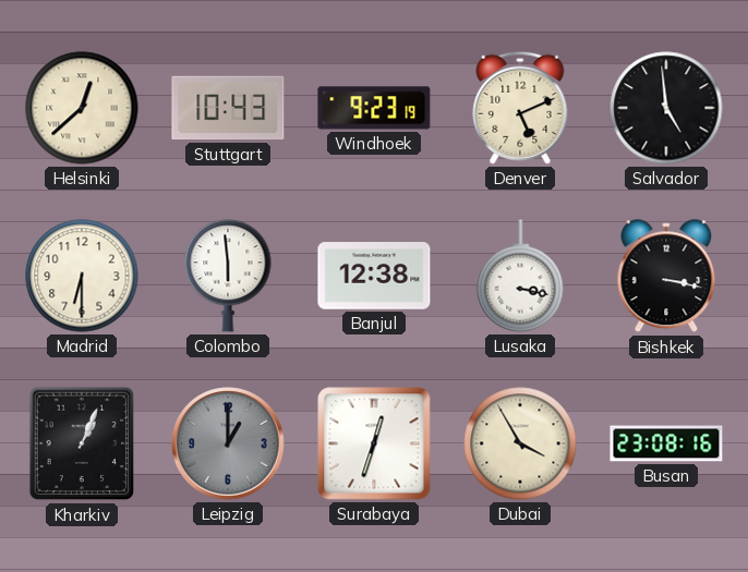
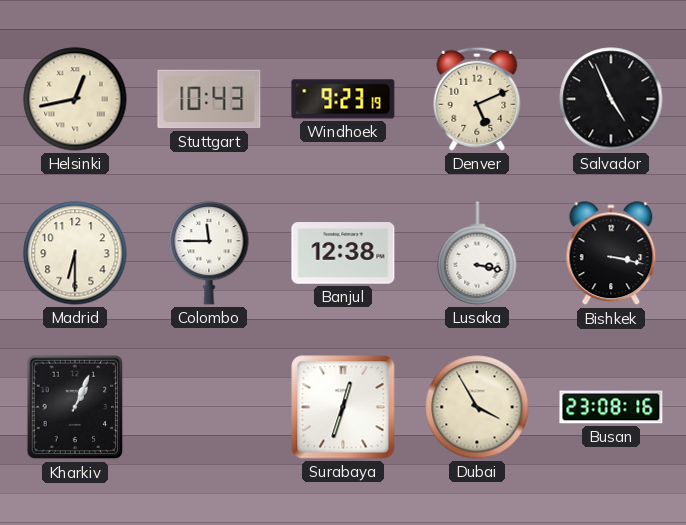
Helsinki: 12:38 -> 12:43
Salvador: 4:59 -> 4:56
Colombo: 5:59 -> 11:45
Leipzig: 1:00 -> none
